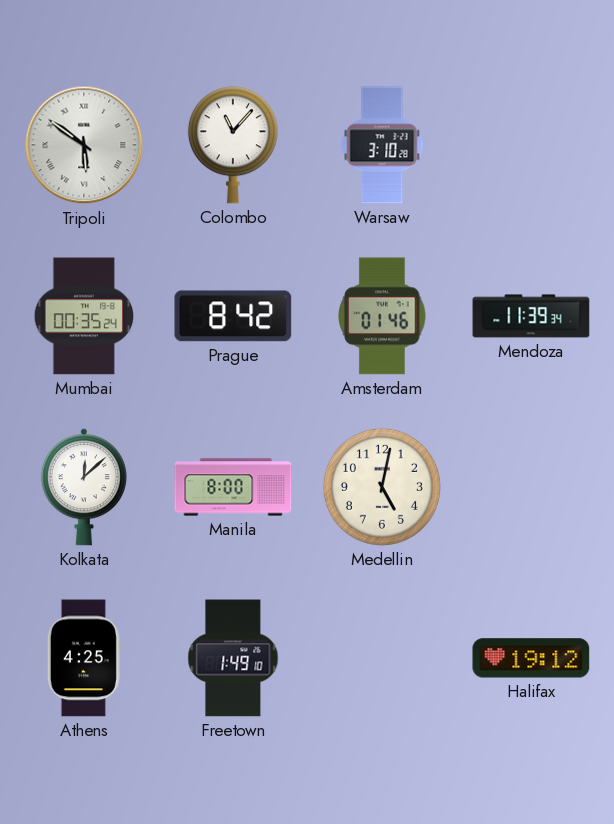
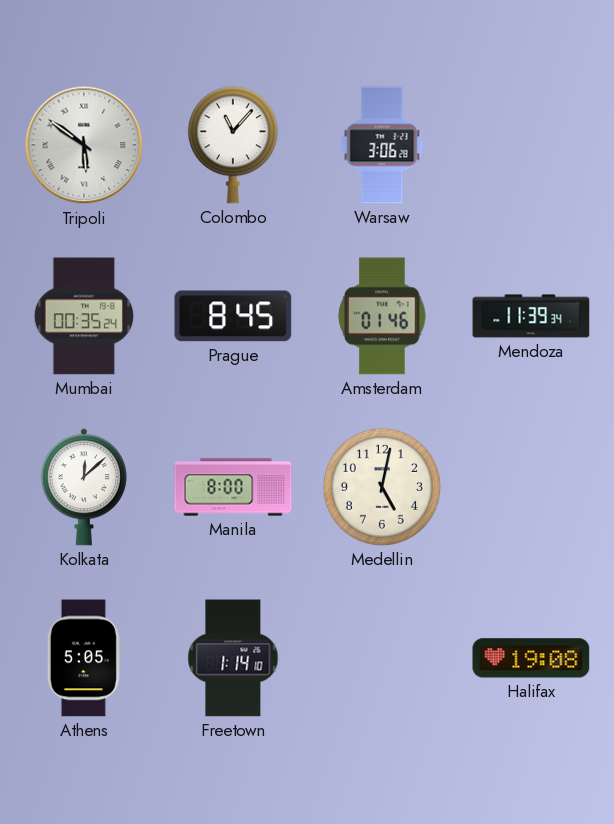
Warsaw: 3:10 -> 3:06
Prague: 8:42 -> 8:45
Athens: 4:25 -> 5:05
Freetown: 1:49 -> 1:14
Halifax: 19:12 -> 19:08
